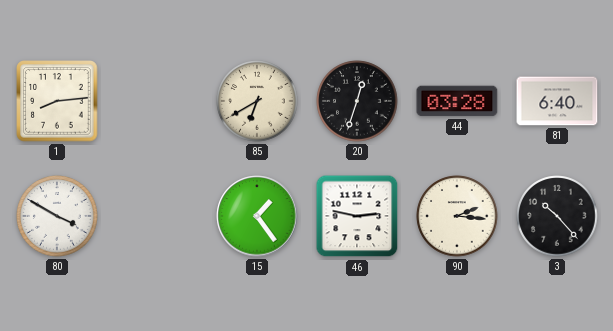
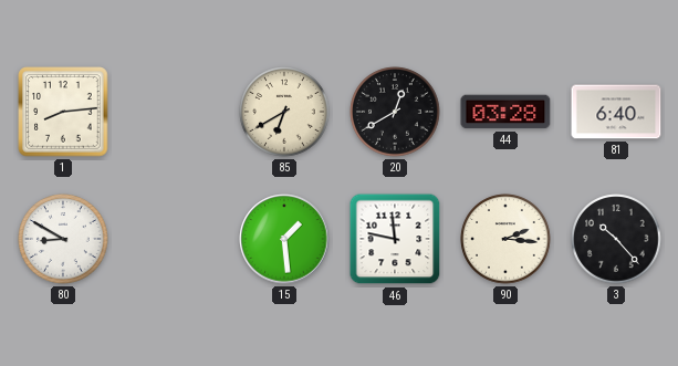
20: 12:33 -> 12:40
80: 3:50 -> 8:50
15: 1:24 -> 1:29
46: 2:47 -> 11:47
